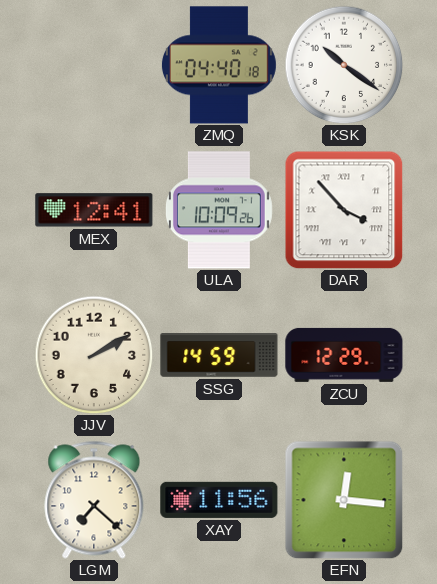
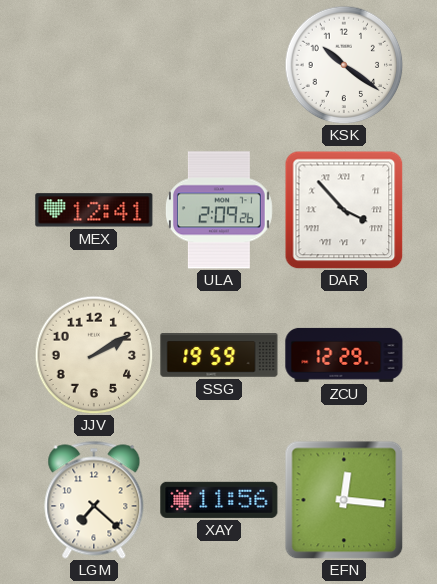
ZMQ: 04:40 -> none
ULA: 10:09 -> 2:09
SSG: 14:59 -> 19:59
